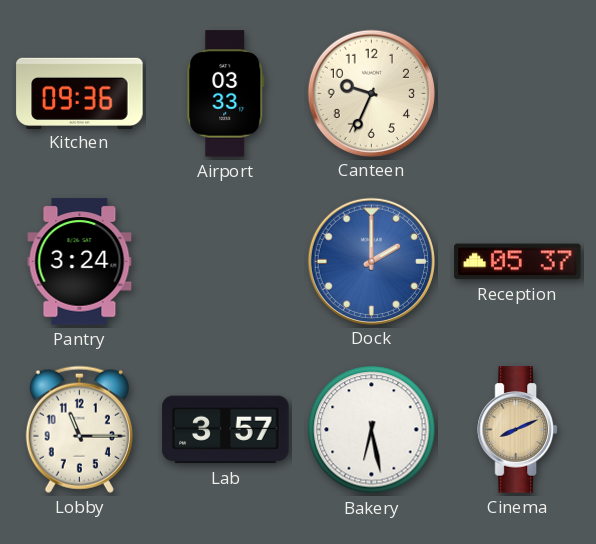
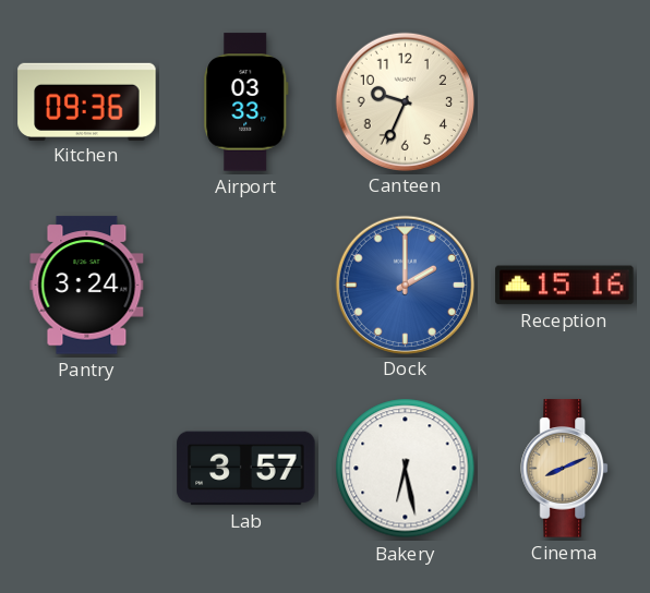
Reception: 05:37 -> 15:16
Lobby: 11:15 -> none
